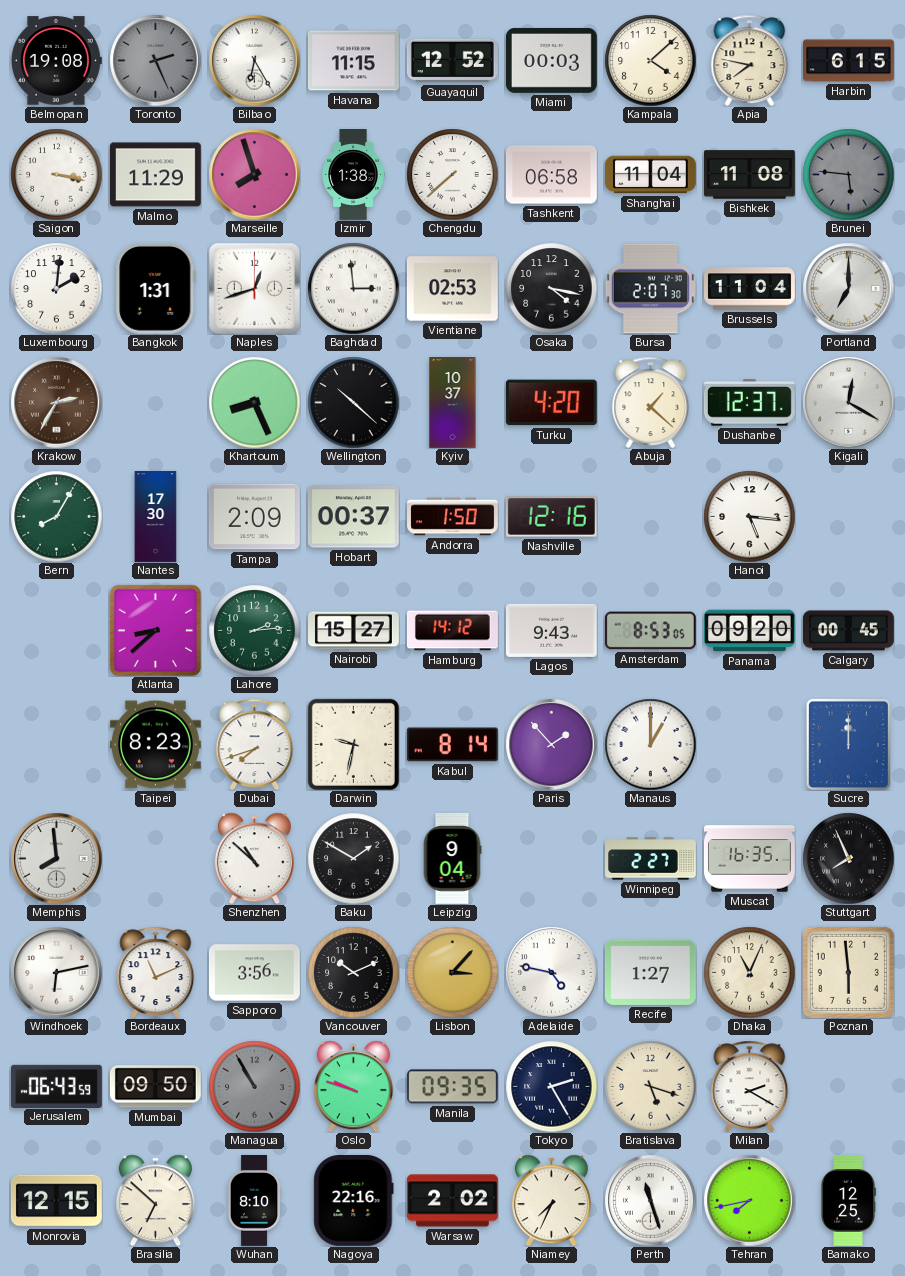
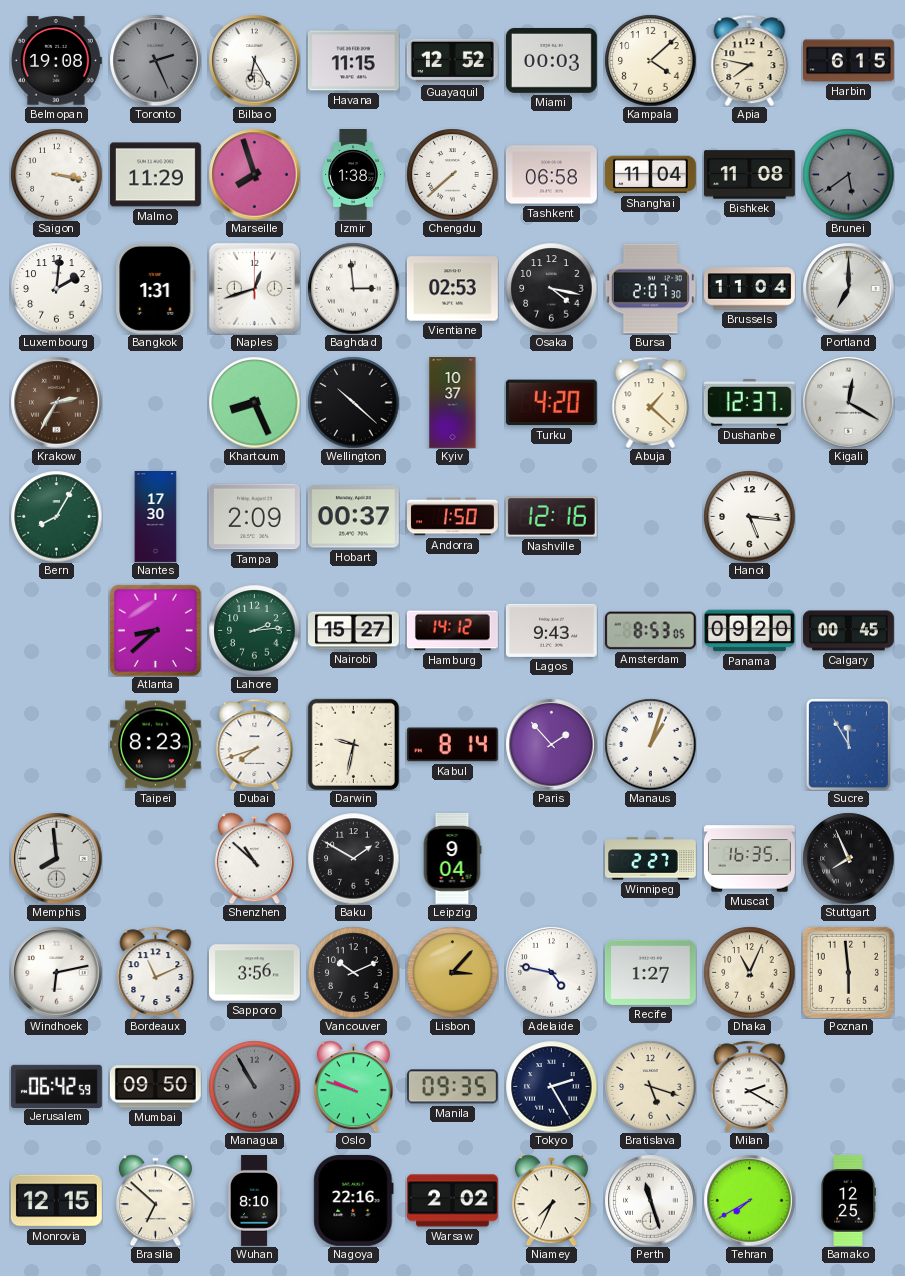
Brunei: 5:46 -> 5:39
Manaus: 1:00 -> 1:03
Sucre: 12:00 -> 11:55
Jerusalem: 06:43 -> 06:42
Tehran: 7:43 -> 7:40
